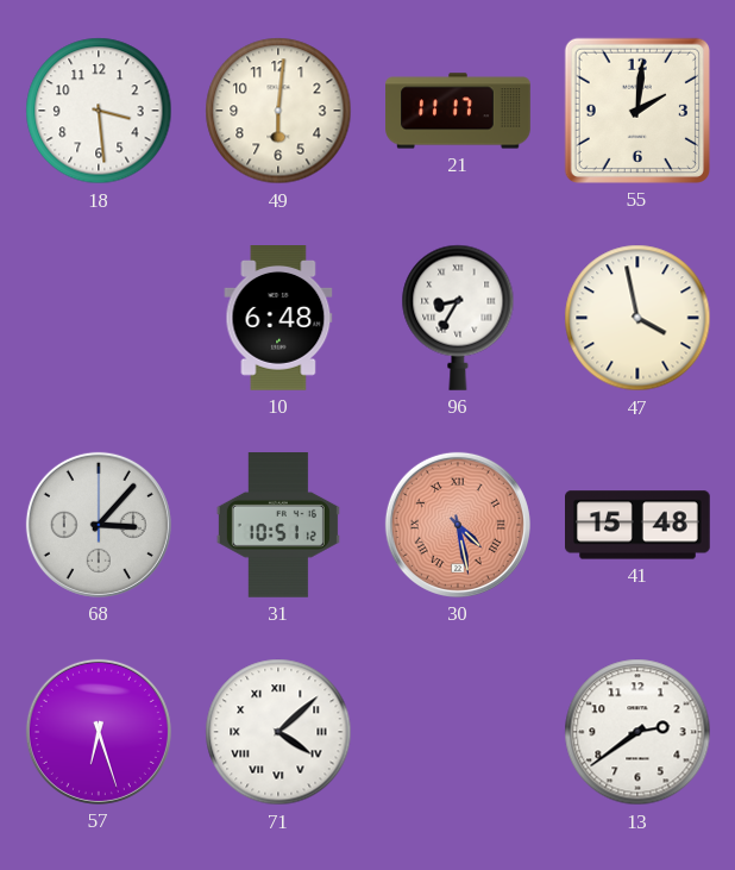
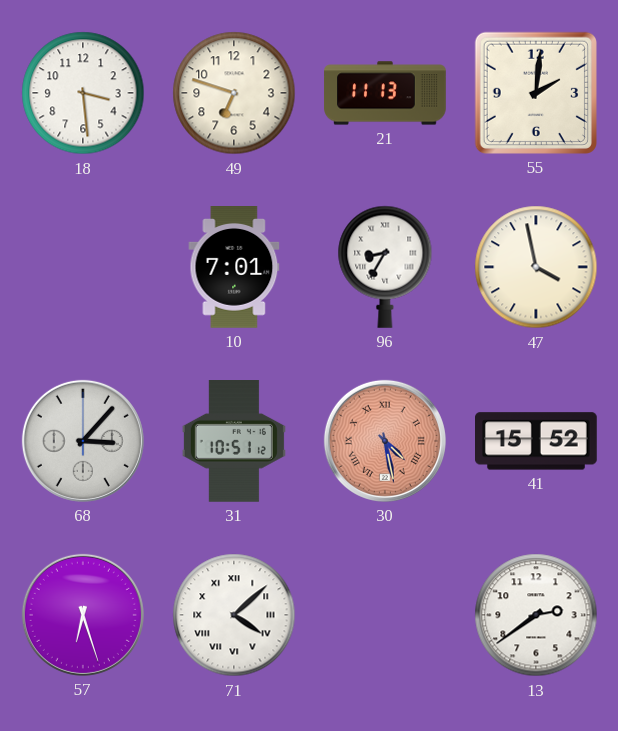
49: 6:01 -> 6:48
21: 11:17 -> 11:13
10: 6:48 -> 7:01
41: 15:48 -> 15:52
